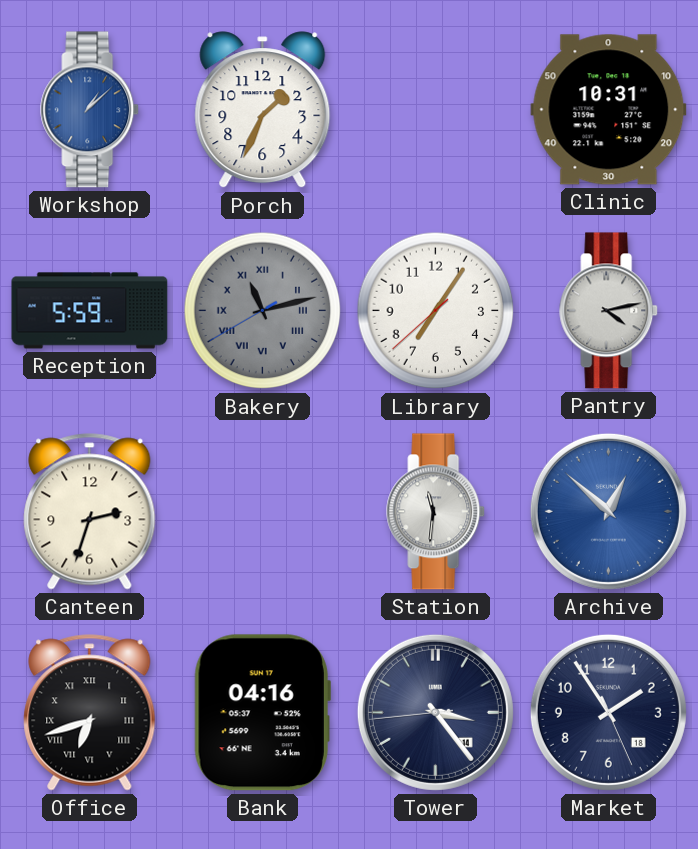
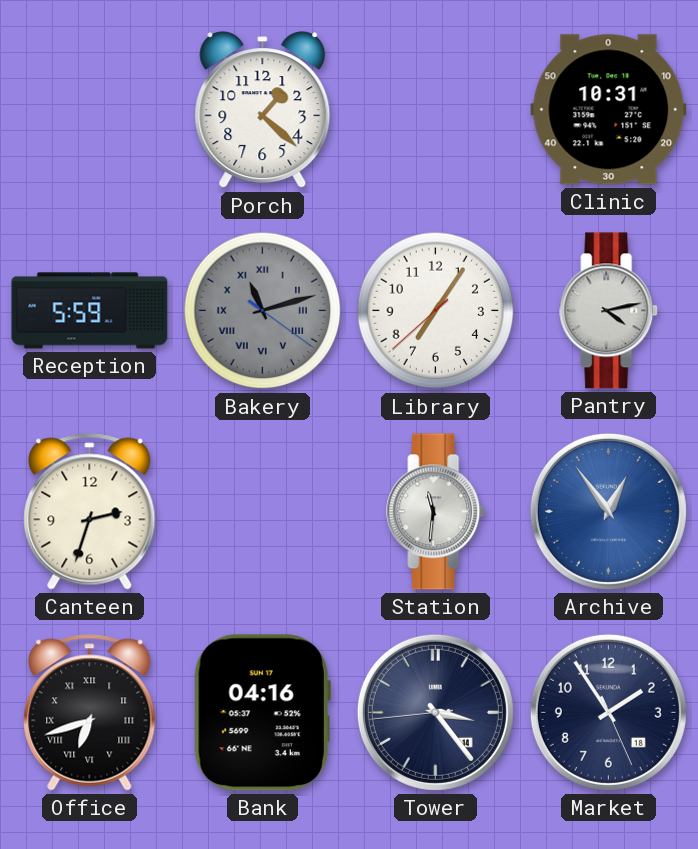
Workshop: 1:08 -> none
Porch: 1:34 -> 1:22
Bakery: 11:12:40 -> 11:12:21
Archive: 12:52 -> 12:54
